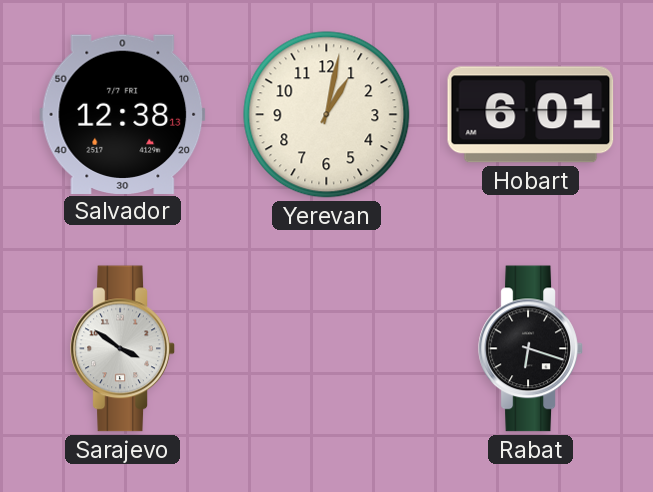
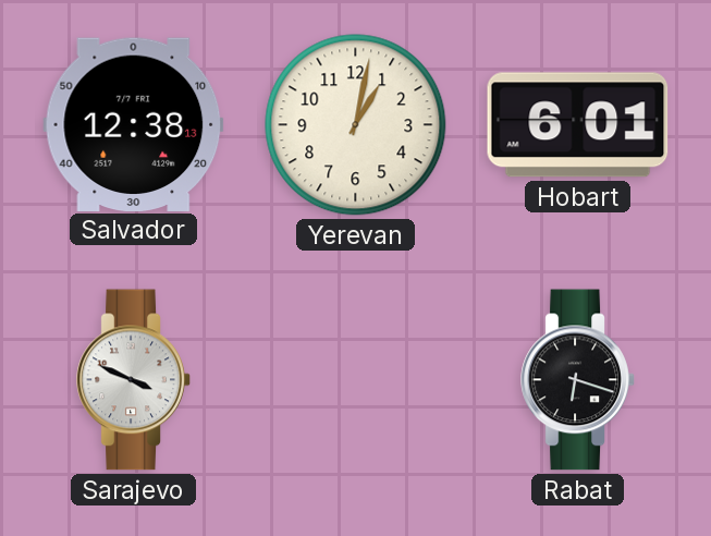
Sarajevo: 3:51 -> 3:49
